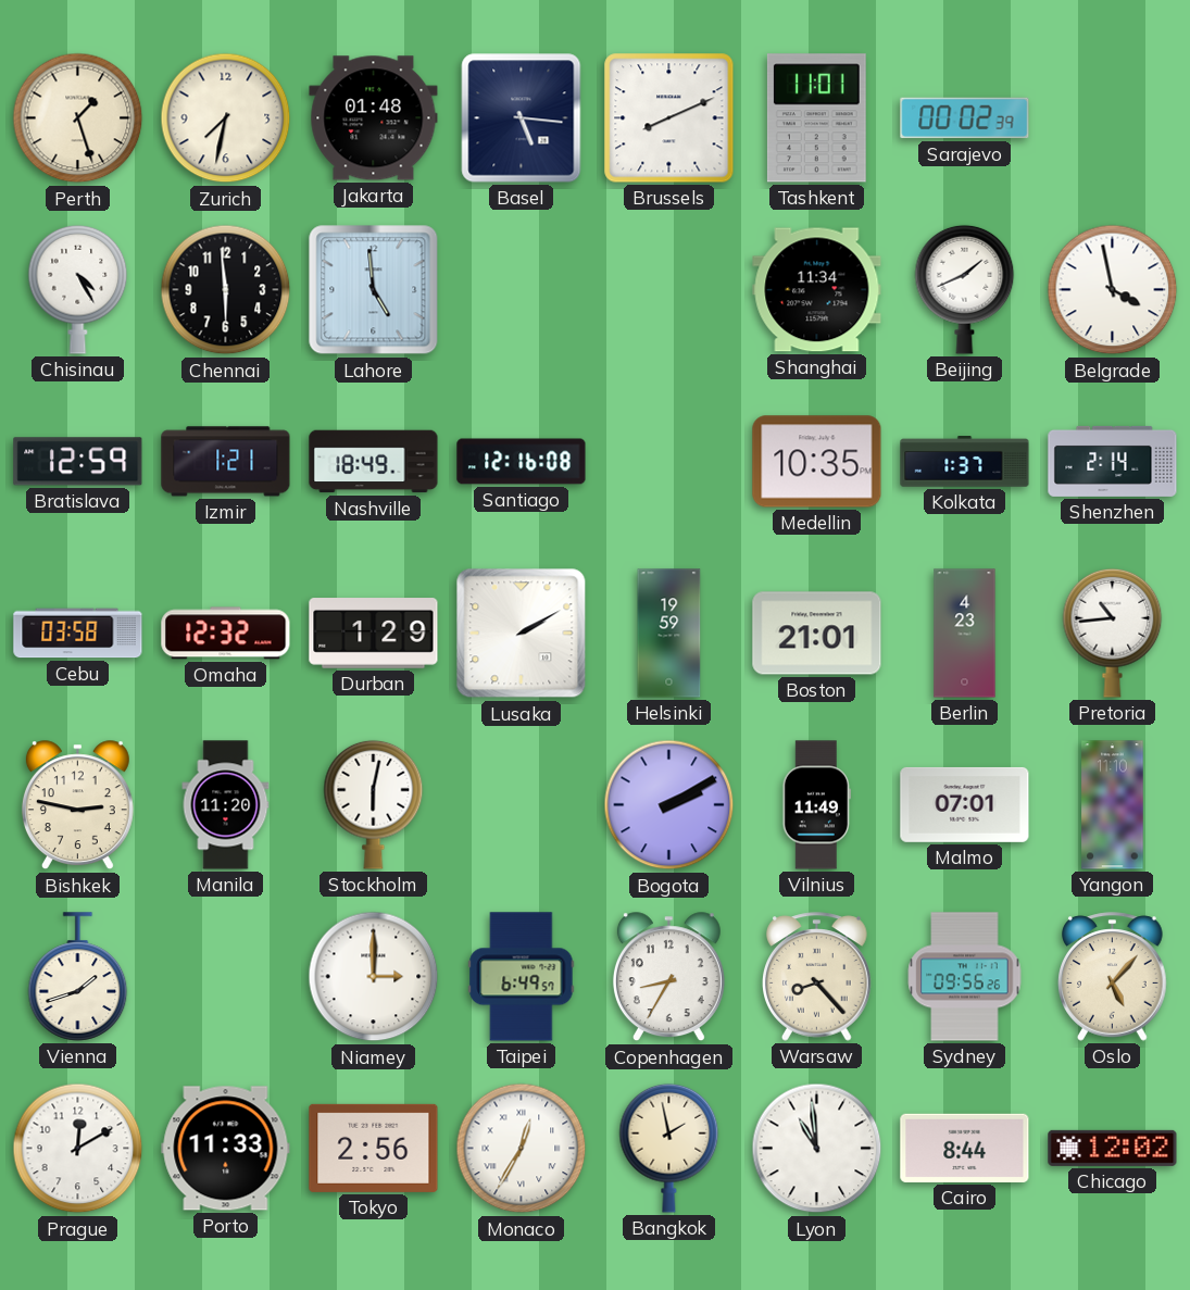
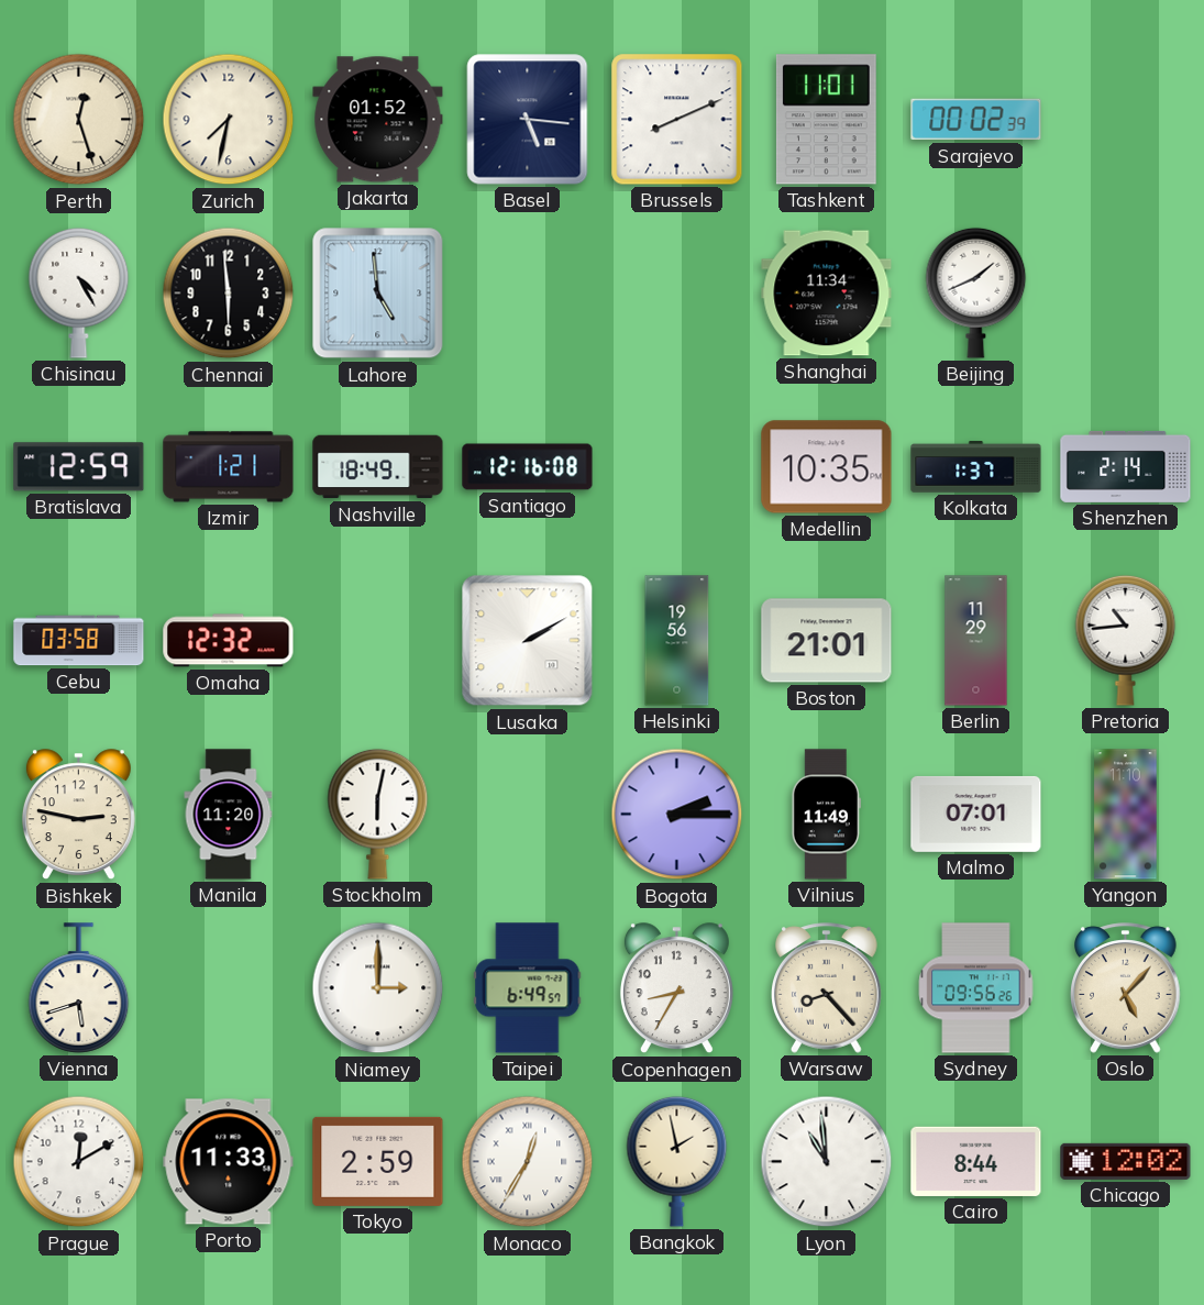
Perth: 1:27 -> 12:27
Jakarta: 01:48 -> 01:52
Belgrade: 3:58 -> none
Durban: 1:29 -> none
Helsinki: 19:59 -> 19:56
Berlin: 4:23 -> 11:29
Bogota: 2:10 -> 2:15
Vienna: 1:42 -> 5:42
Tokyo: 2:56 -> 2:59
